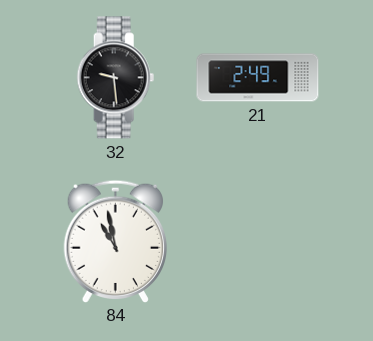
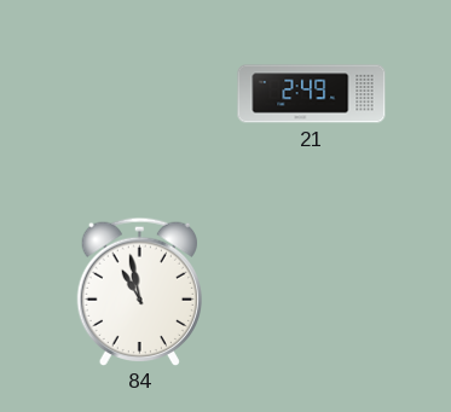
32: 9:29 -> none
